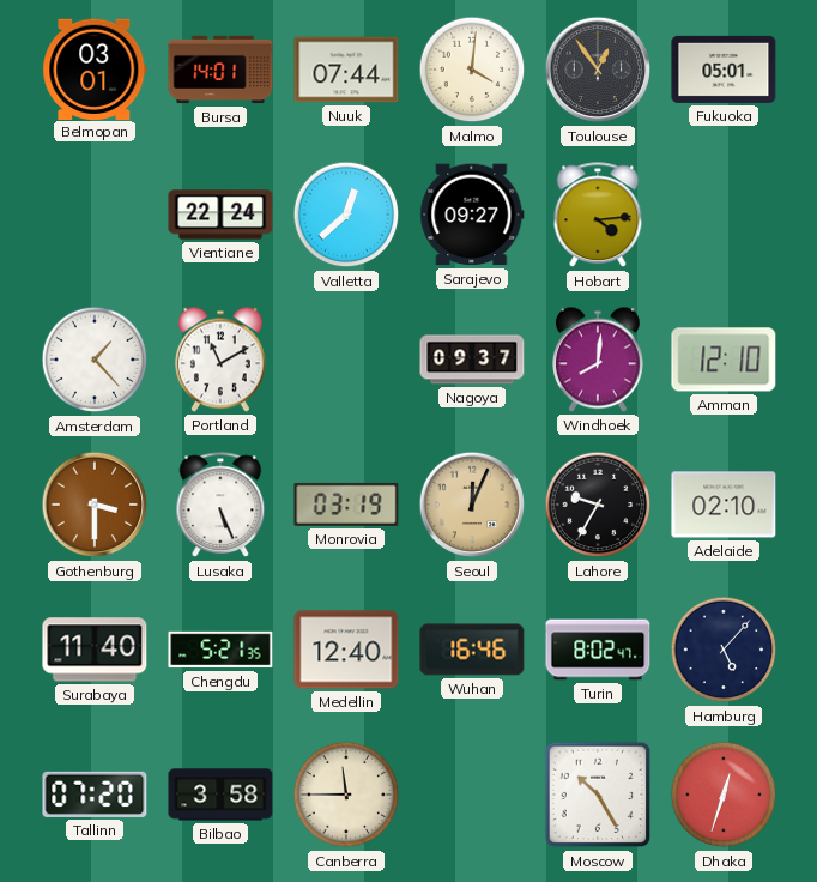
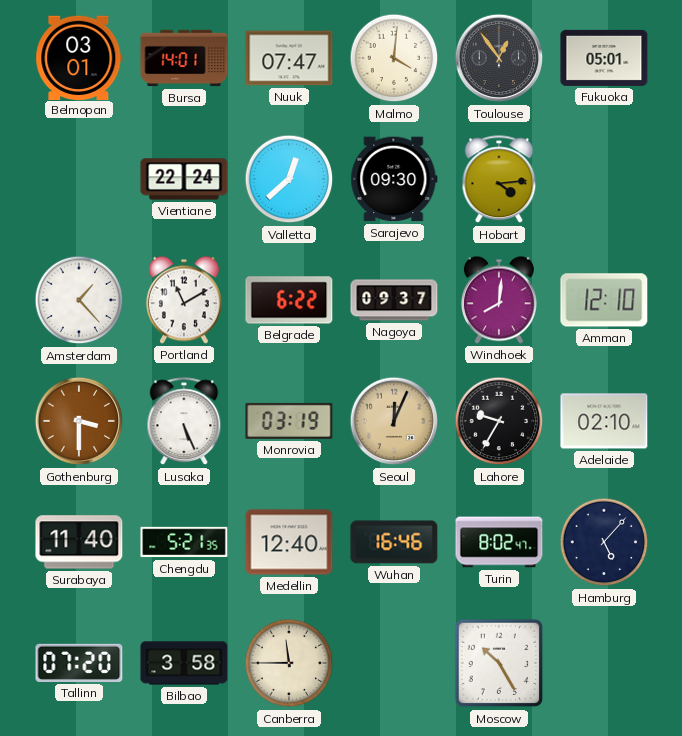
Nuuk: 07:44 -> 07:47
Sarajevo: 09:27 -> 09:30
Belgrade: none -> 6:22
Dhaka: 12:33 -> none
